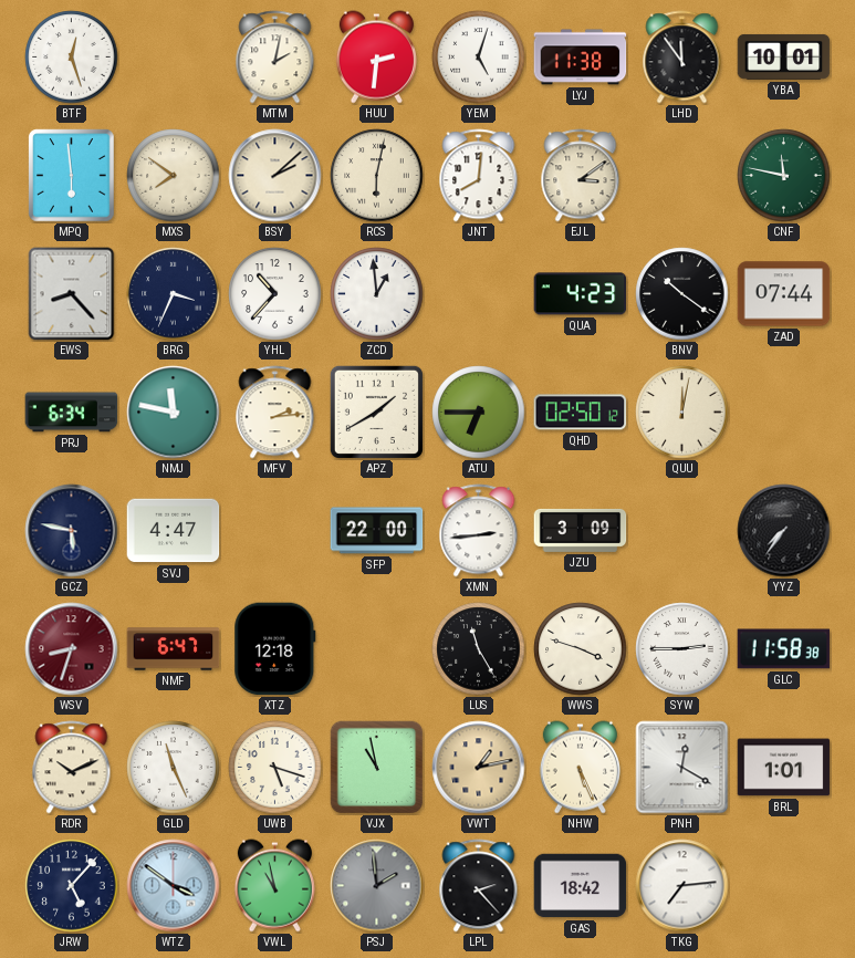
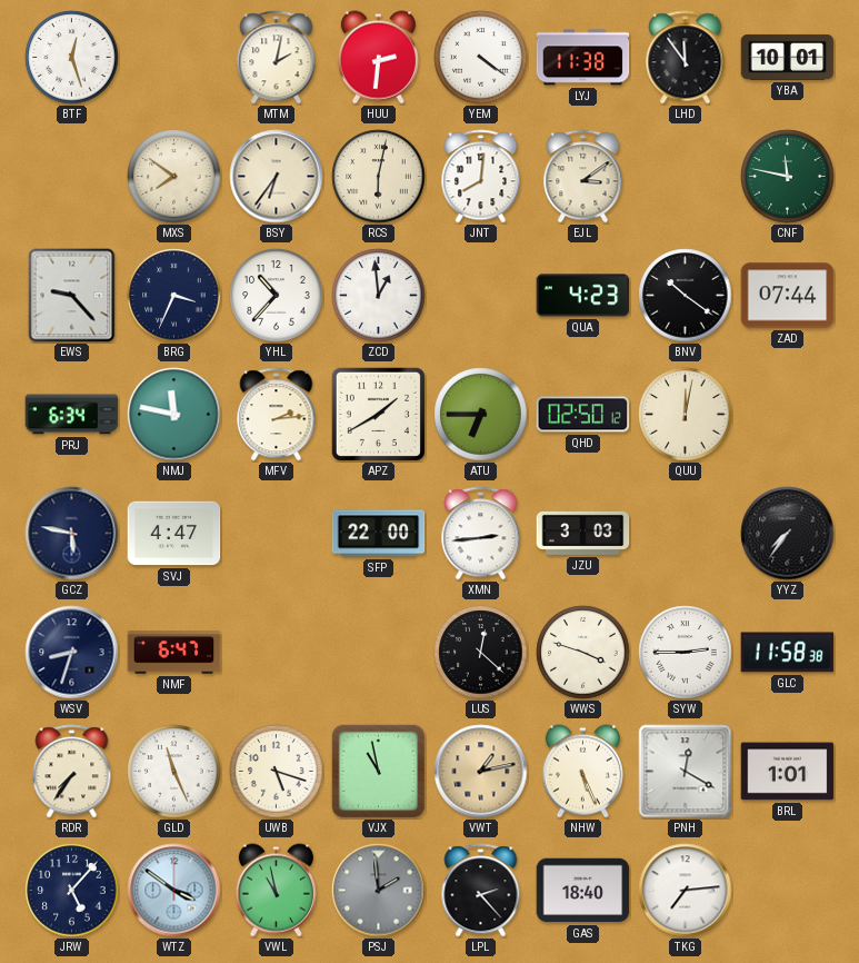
YEM: 5:03 -> 4:21
MPQ: 5:59 -> none
BSY: 2:08 -> 6:36
EWS: 8:23 -> 9:23
JZU: 3:09 -> 3:03
WSV dial: burgundy -> navy
XTZ: 12:18 -> none
LUS: 11:25 -> 12:22
RDR: 10:11 -> 7:36
GAS: 18:42 -> 18:40
